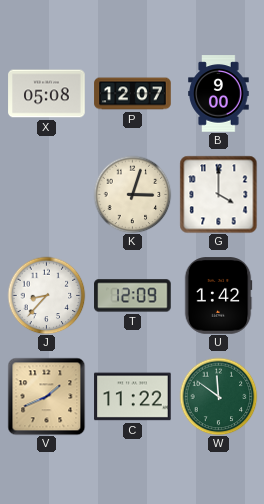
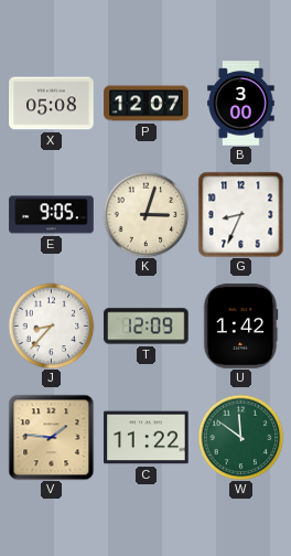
B: 9:00 -> 3:00
E: none -> 9:05
G: 4:00 -> 8:34
V: 1:41 -> 1:46
